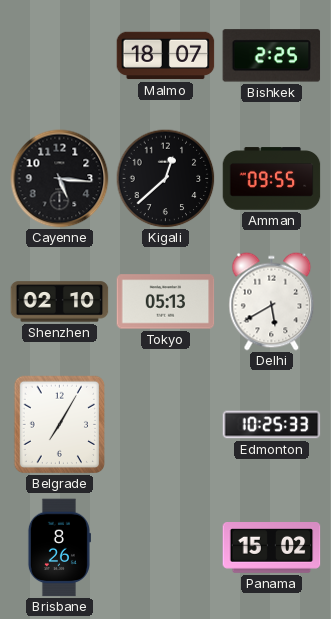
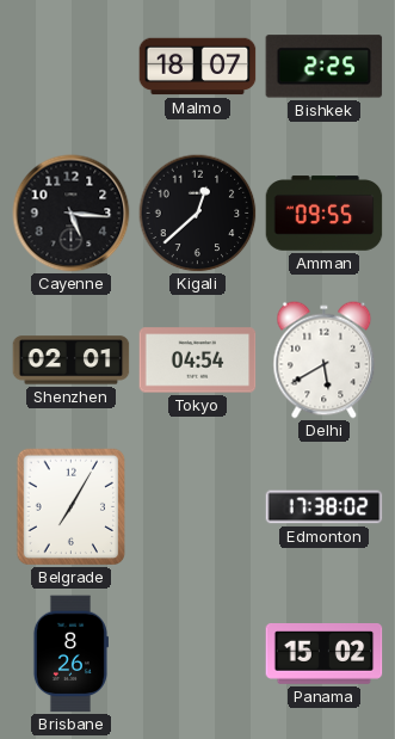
Shenzhen: 02:10 -> 02:01
Tokyo: 05:13 -> 04:54
Edmonton: 10:25 -> 17:38
